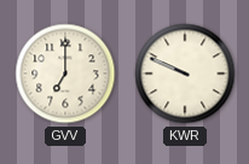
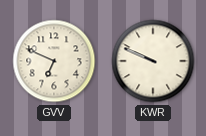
GVV: 7:00 -> 6:49
